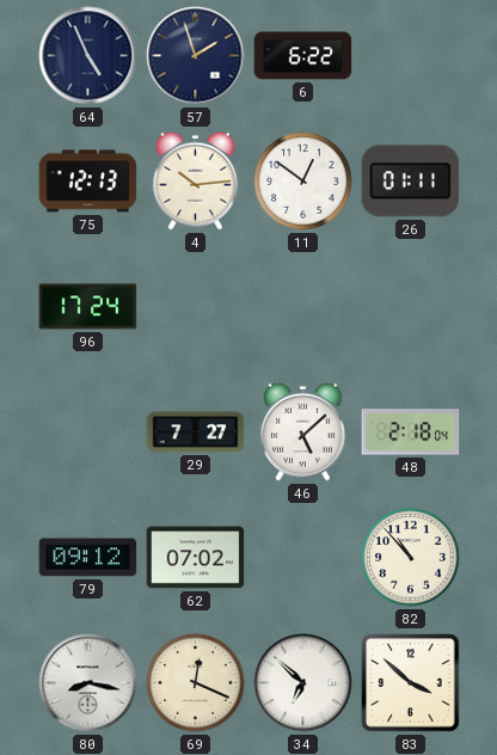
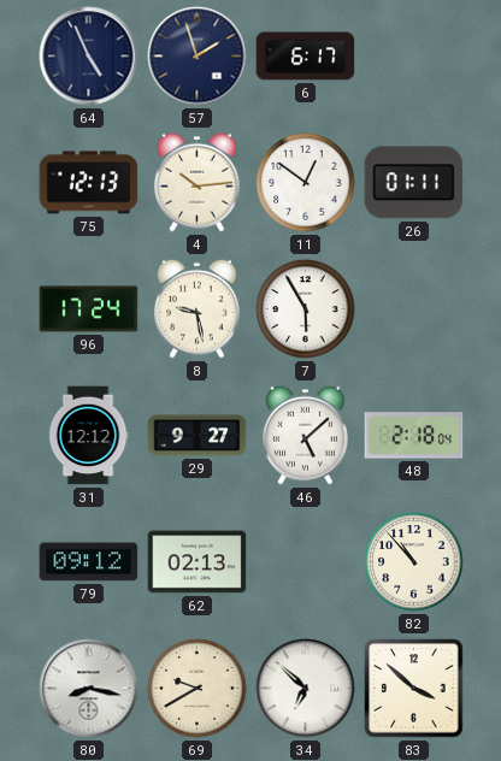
6: 6:22 -> 6:17
8: none -> 9:28
7: none -> 5:55
31: none -> 12:12
29: 7:27 -> 9:27
62: 07:02 -> 02:13
69: 12:19 -> 9:40
